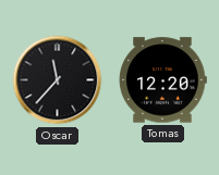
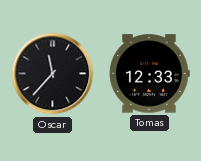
Tomas: 12:20 -> 12:33
